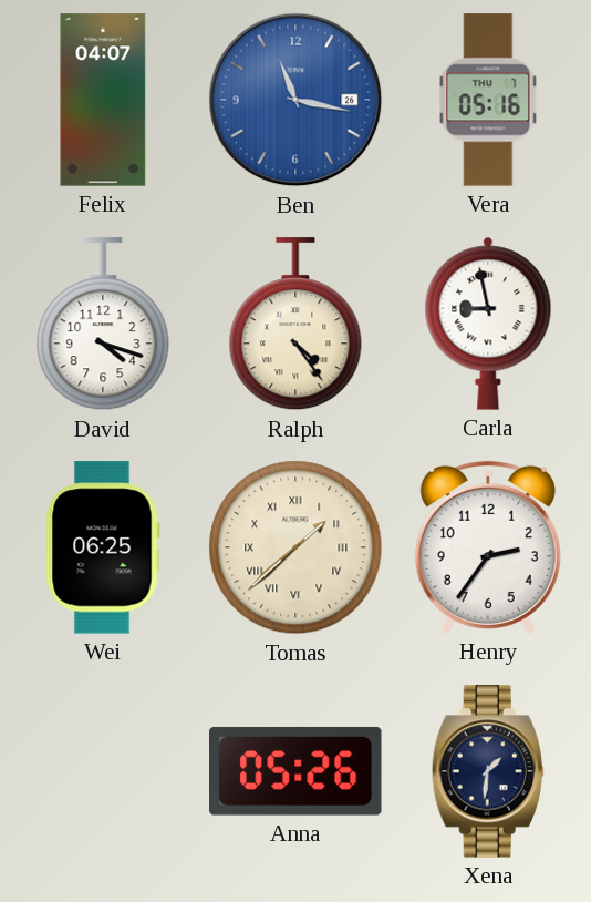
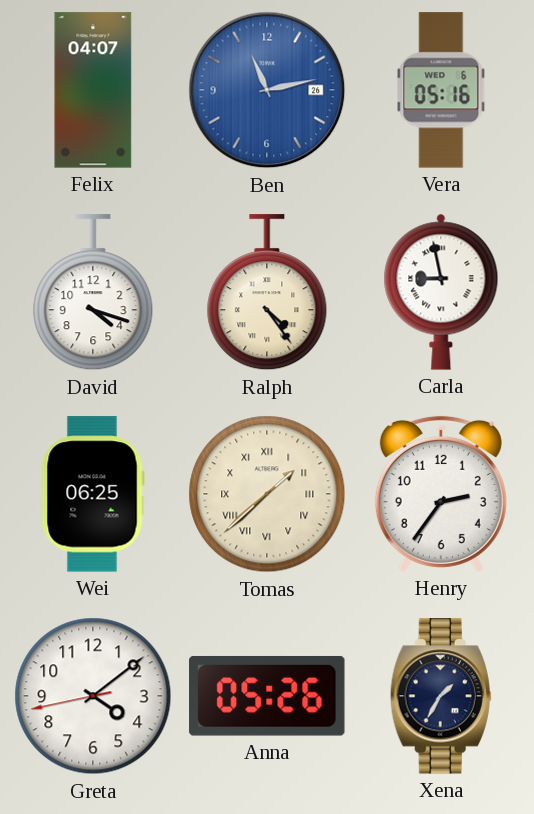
Ben: 11:17 -> 11:13
Vera date: THU 7 -> WED 6
Greta: none -> 4:08
Xena: 1:31 -> 1:35
